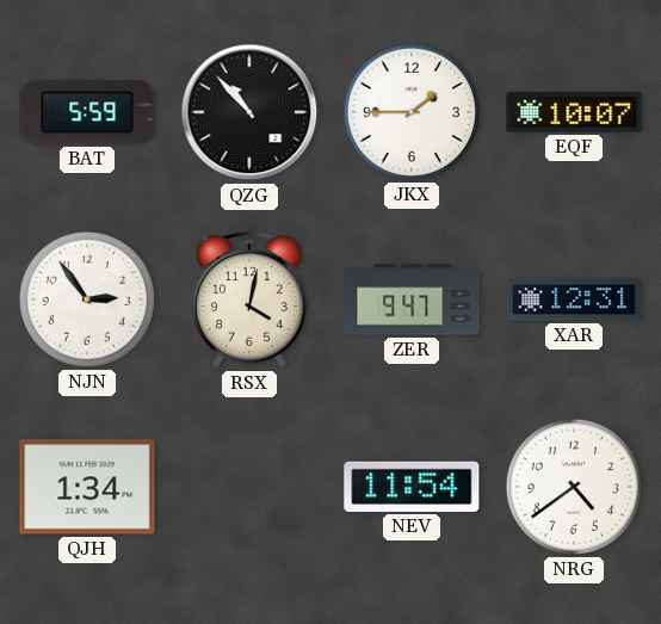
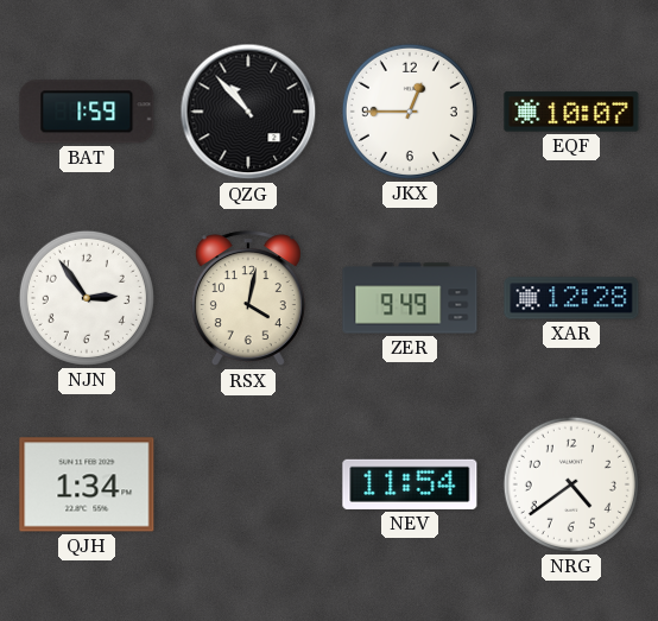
BAT: 5:59 -> 1:59
JKX: 1:45 -> 12:45
ZER: 9:47 -> 9:49
XAR: 12:31 -> 12:28
